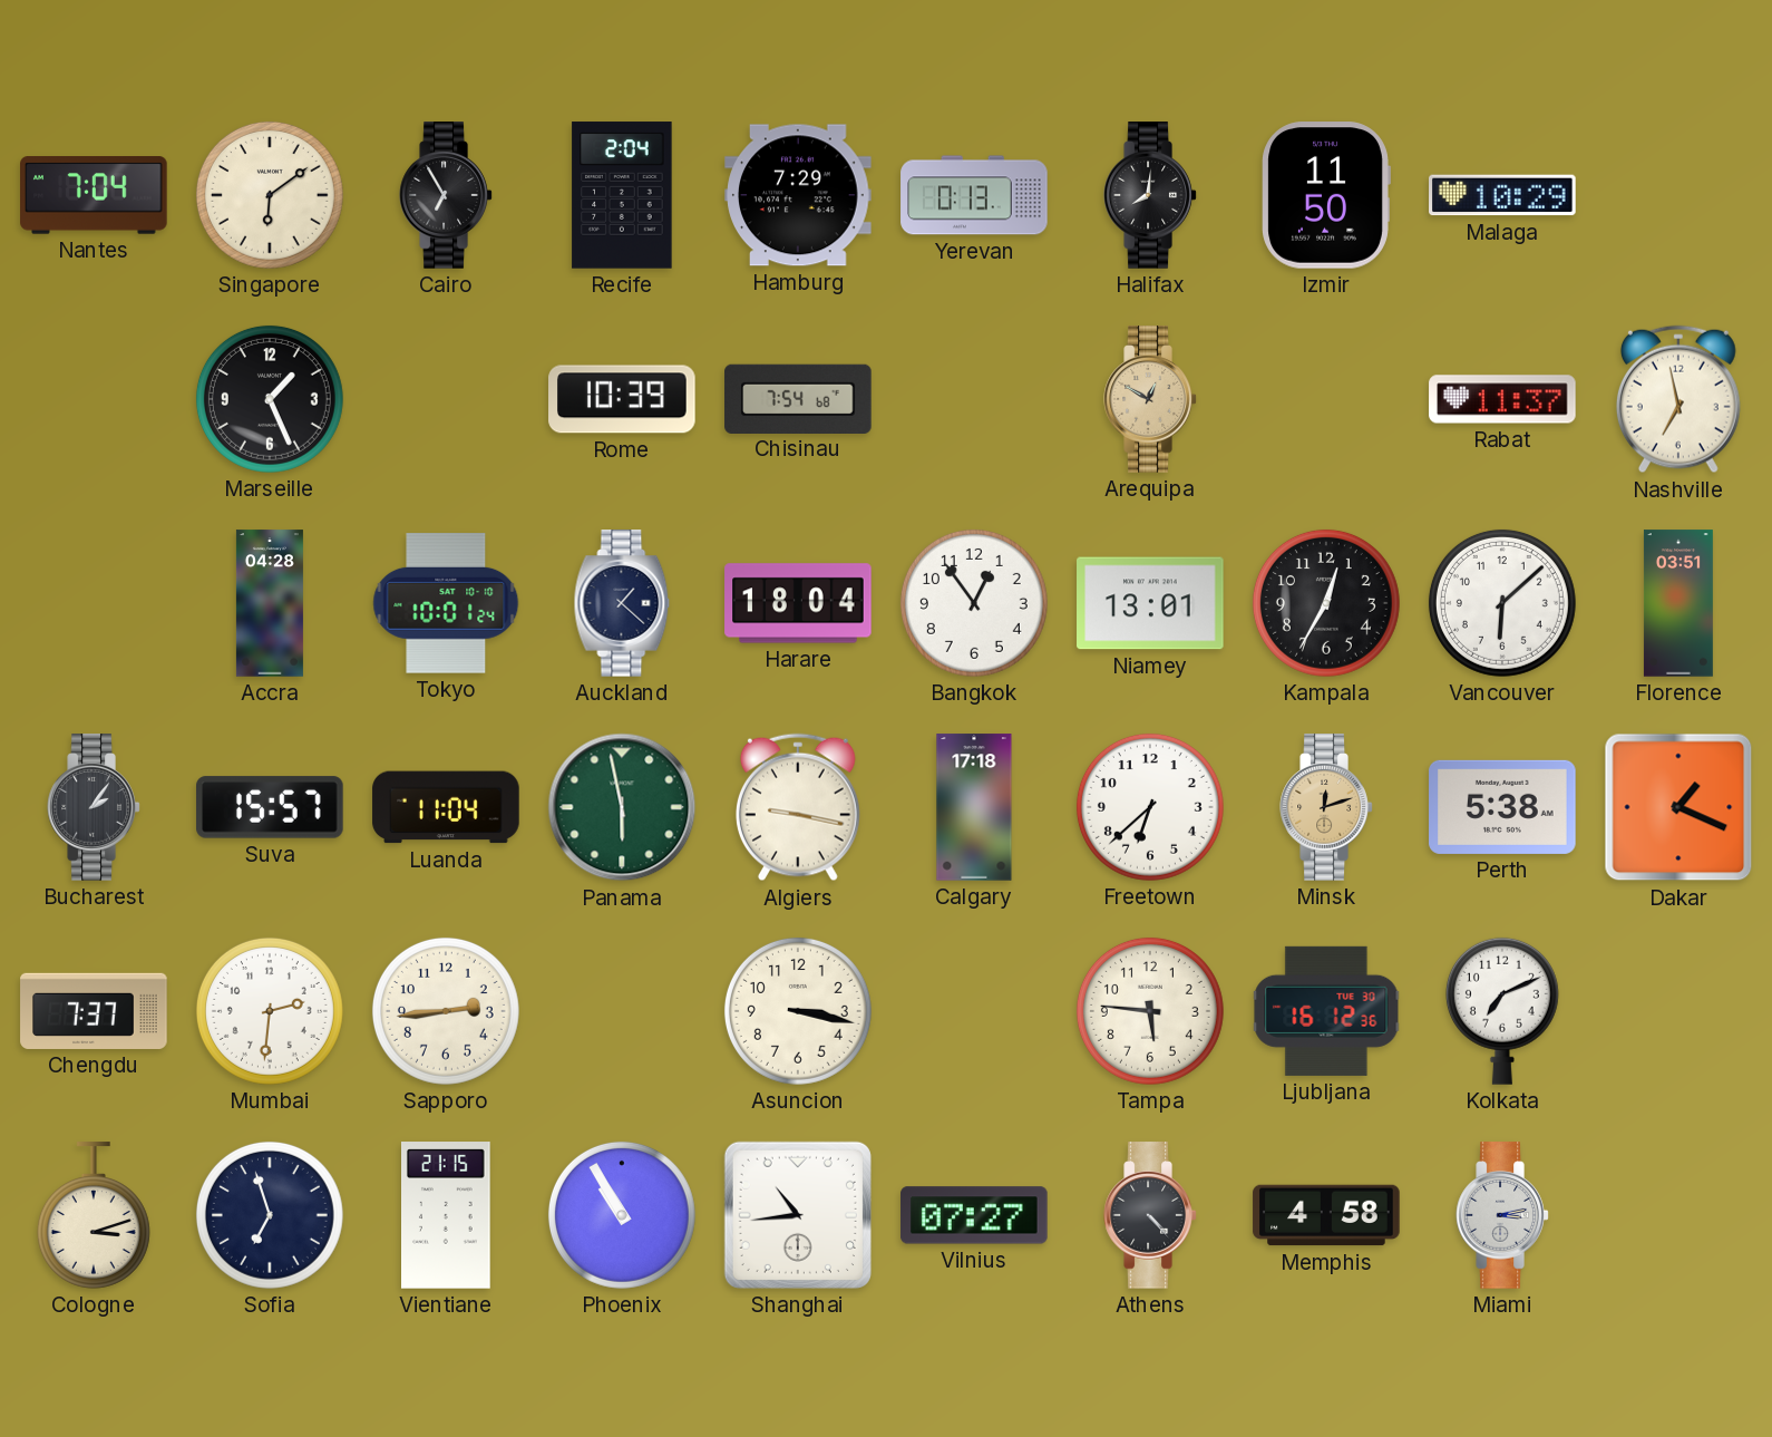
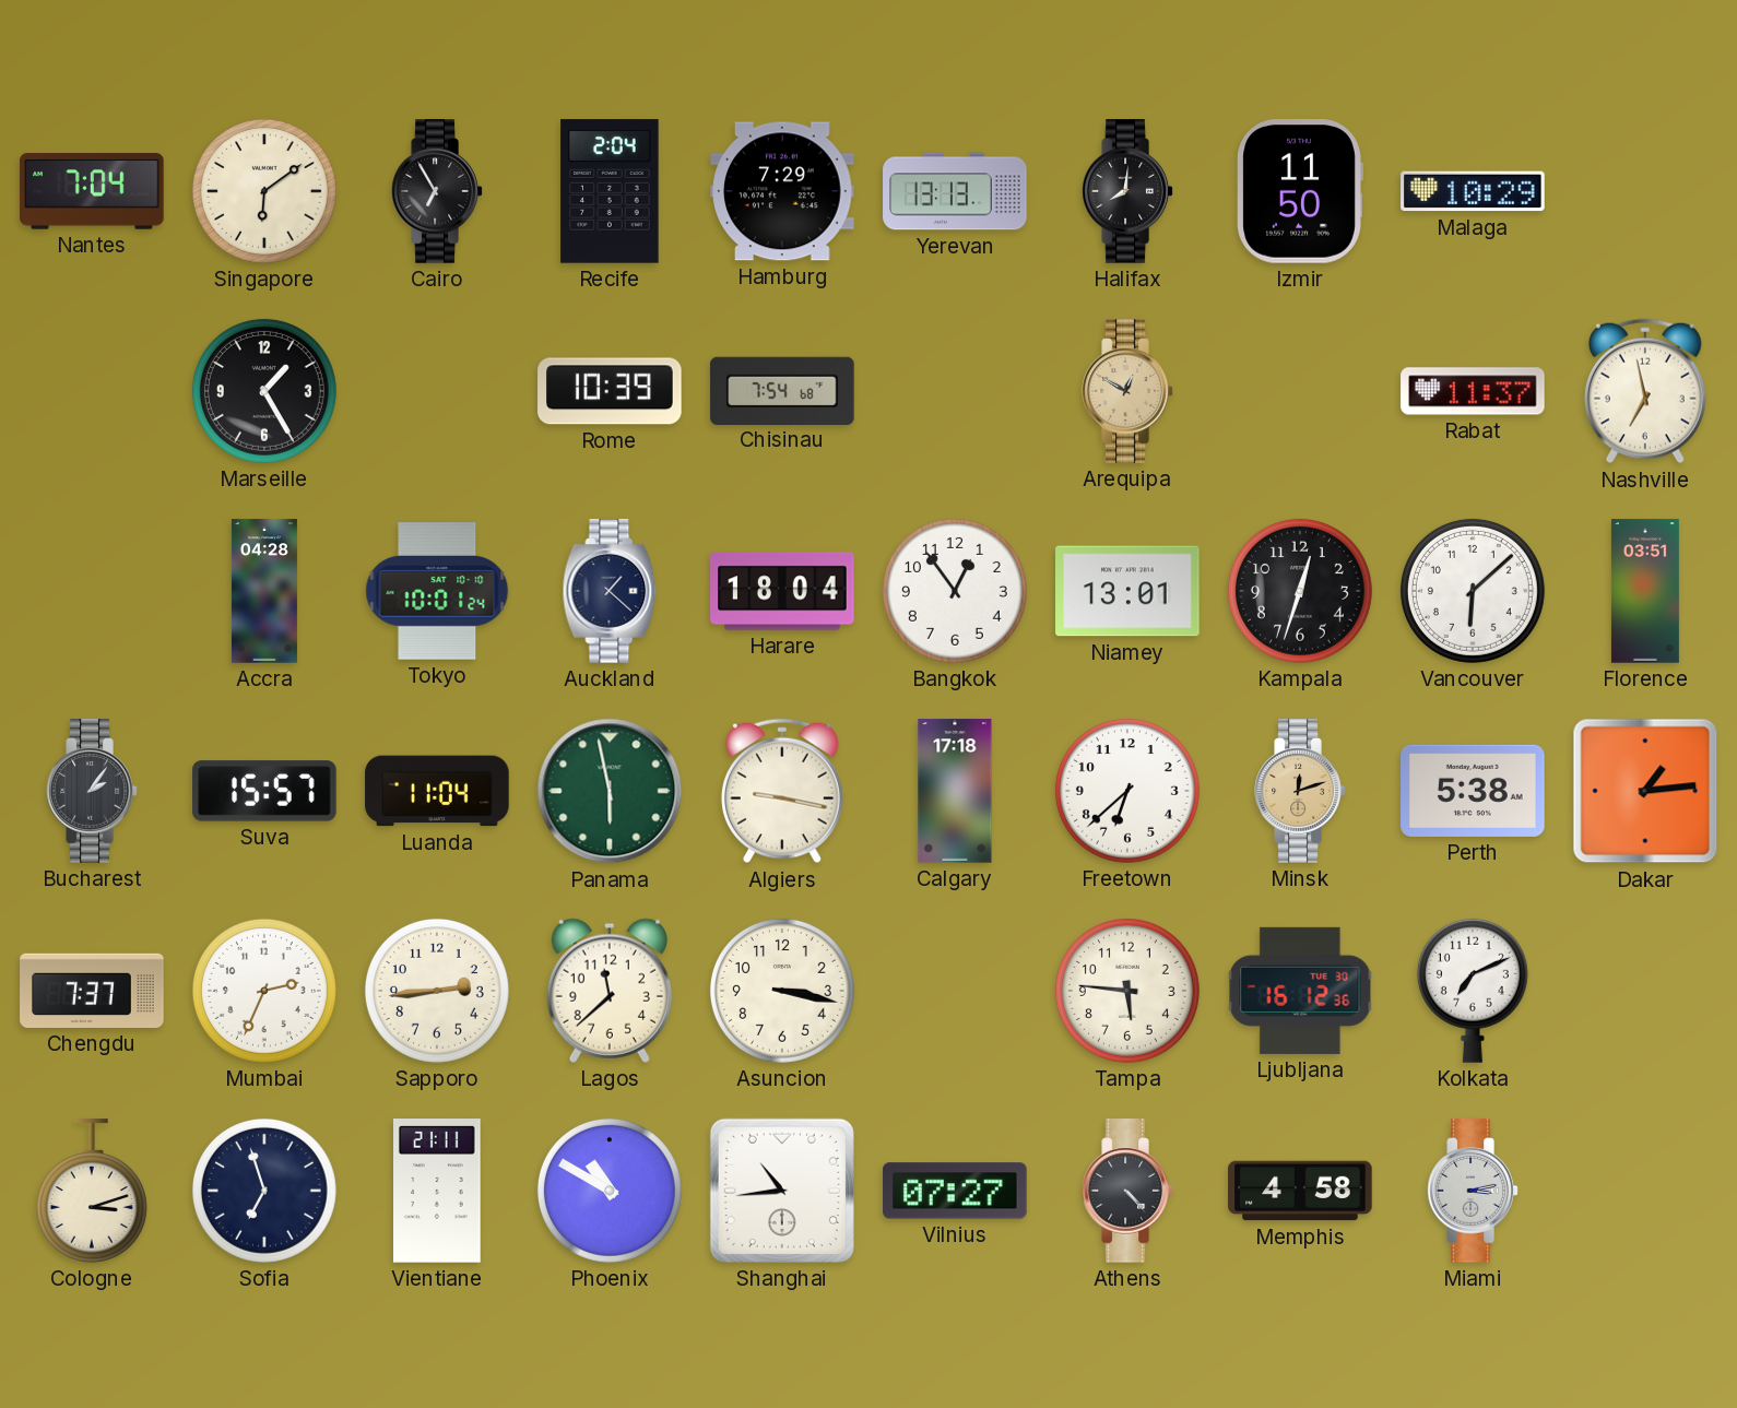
Yerevan: 0:13 -> 13:13
Marseille: 1:26 -> 1:25
Kampala: 12:35 -> 12:33
Dakar: 1:19 -> 1:14
Mumbai: 2:31 -> 2:34
Lagos: none -> 11:38
Vientiane: 21:15 -> 21:11
Phoenix: 10:55 -> 10:50
